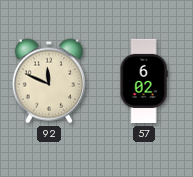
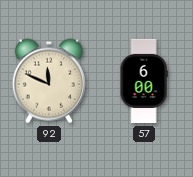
57: 6:02 -> 6:00
